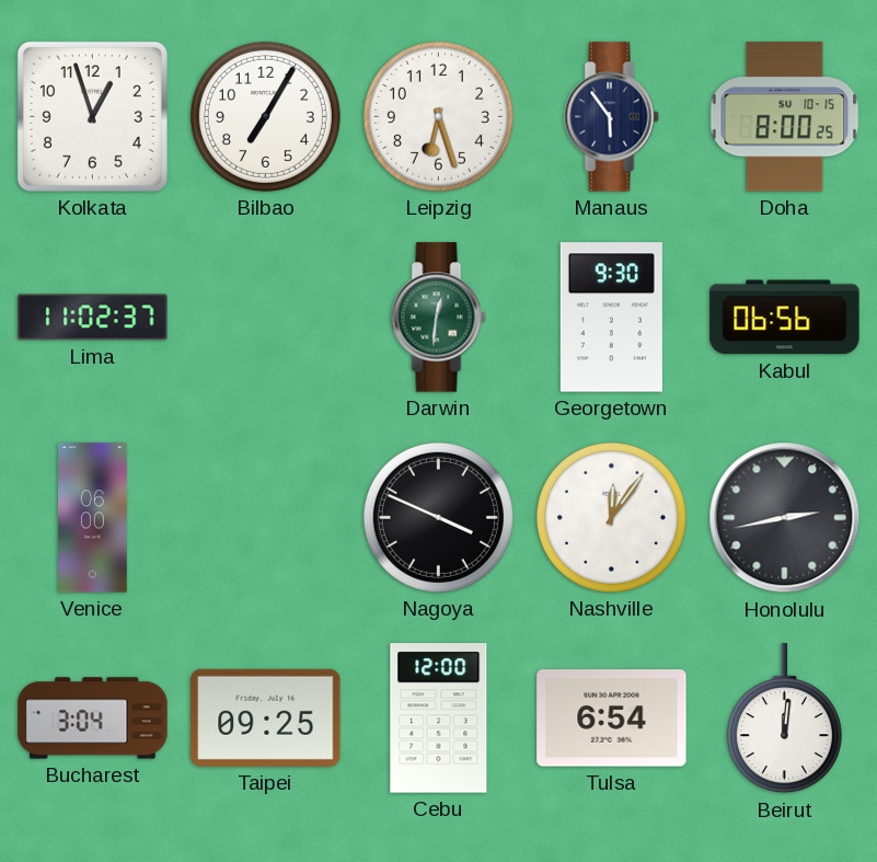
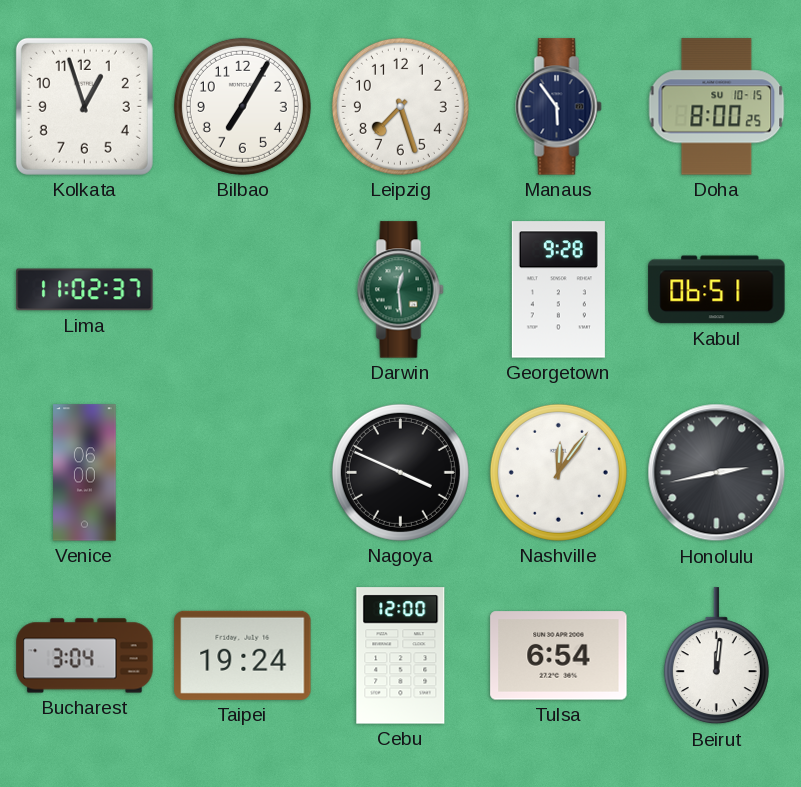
Leipzig: 6:27 -> 7:27
Darwin: 12:31 -> 12:29
Georgetown: 9:30 -> 9:28
Kabul: 06:56 -> 06:51
Taipei: 09:25 -> 19:24
